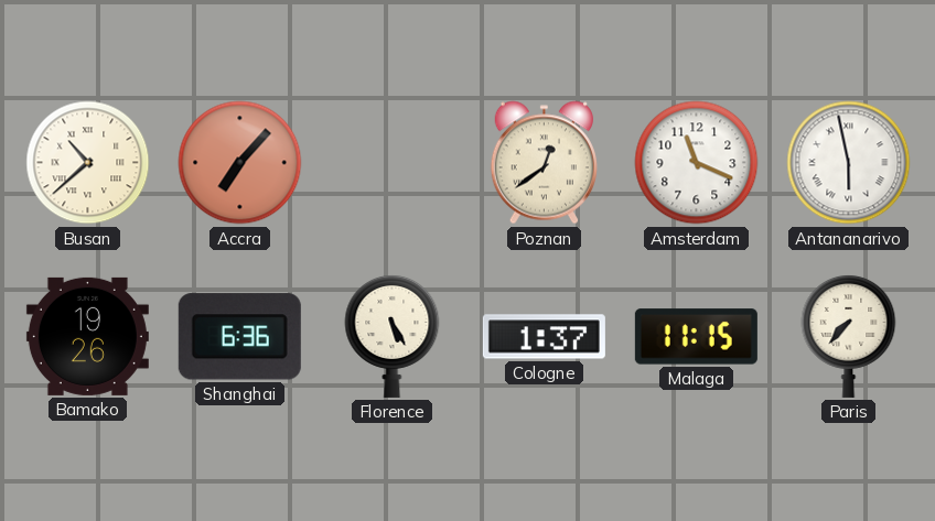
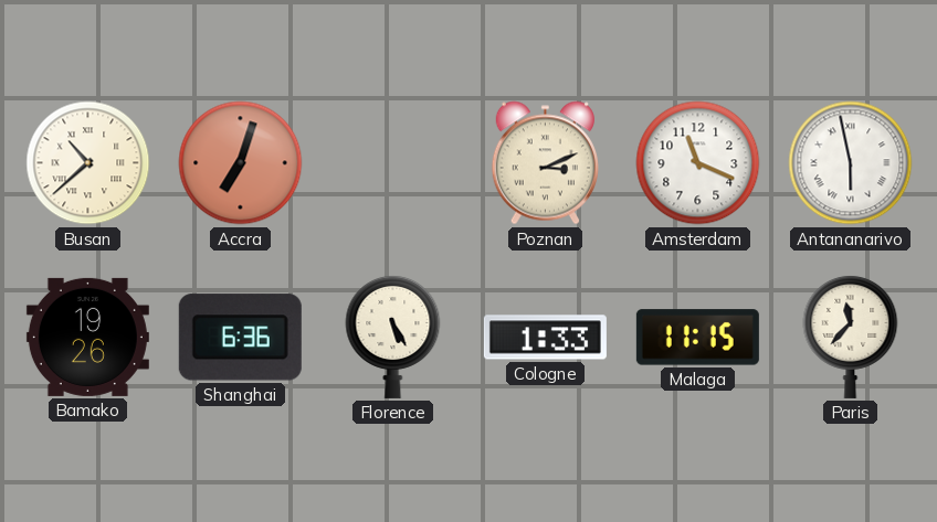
Accra: 7:07 -> 7:03
Poznan: 12:39 -> 3:11
Cologne: 1:37 -> 1:33
Paris: 7:37 -> 11:37
